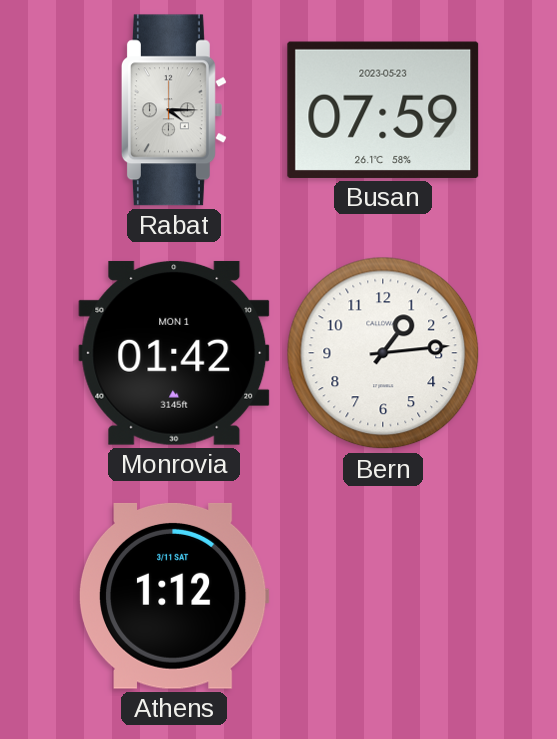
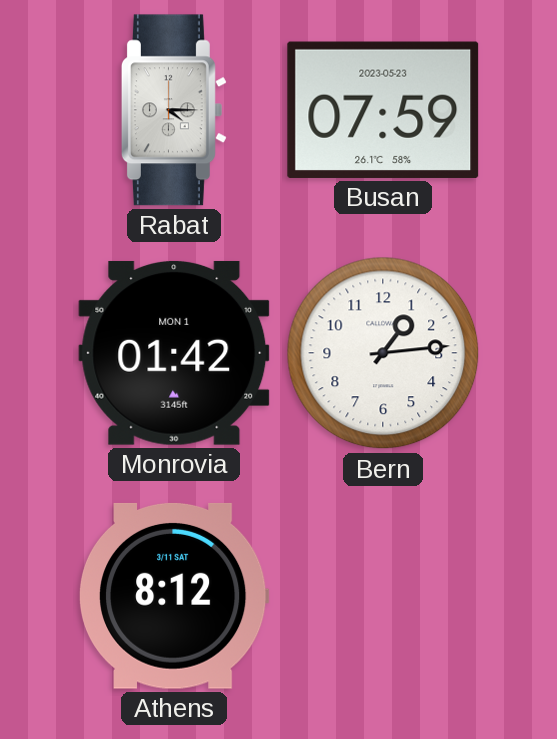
Athens: 1:12 -> 8:12
